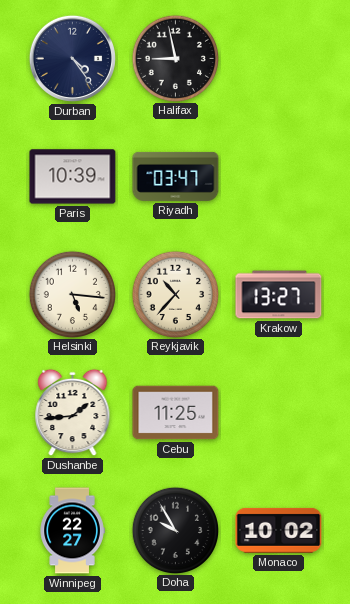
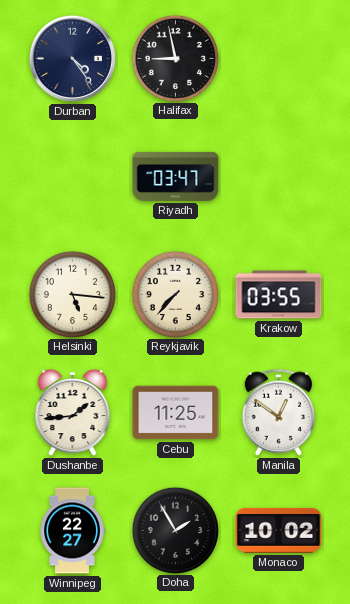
Paris: 10:39 -> none
Reykjavik: 10:37 -> 7:37
Krakow: 13:27 -> 03:55
Manila: none -> 12:51
Doha: 9:55 -> 1:55
